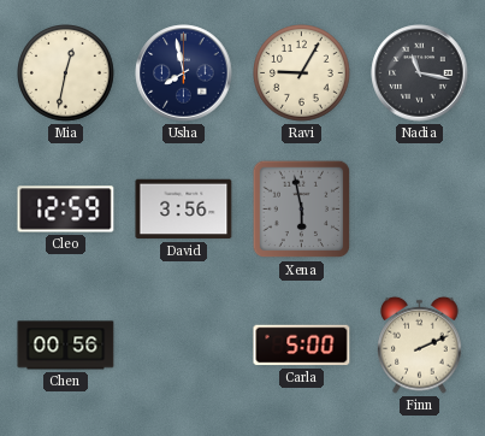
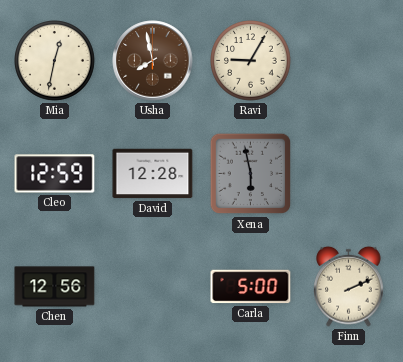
Usha dial: navy -> brown
Nadia: 11:17 -> none
David: 3:56 -> 12:28
Chen: 00:56 -> 12:56
